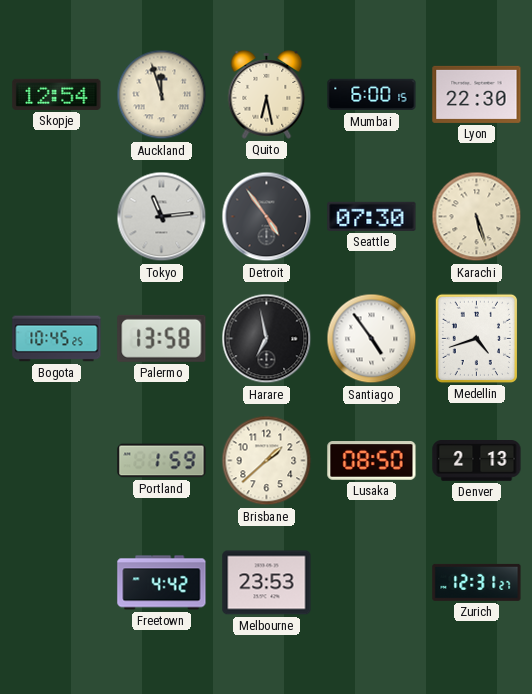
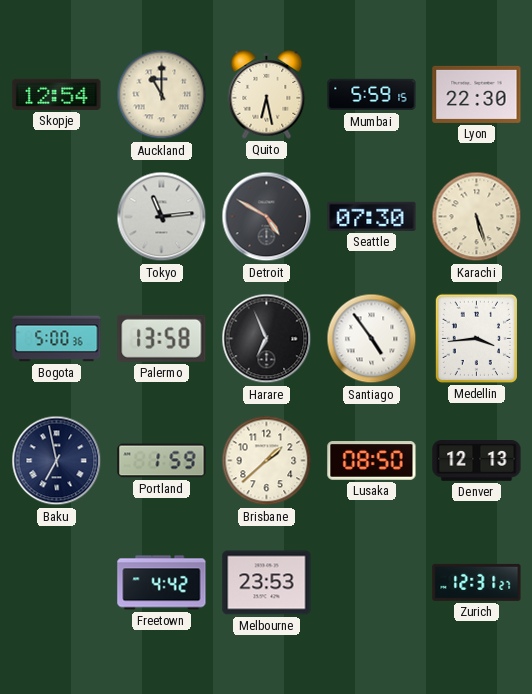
Auckland: 11:57 -> 11:00
Mumbai: 6:00 -> 5:59
Detroit: 4:54 -> 4:50
Bogota: 10:45 -> 5:00
Harare: 6:58 -> 6:56
Medellin: 4:42 -> 3:44
Baku: none -> 6:58
Denver: 2:13 -> 12:13
